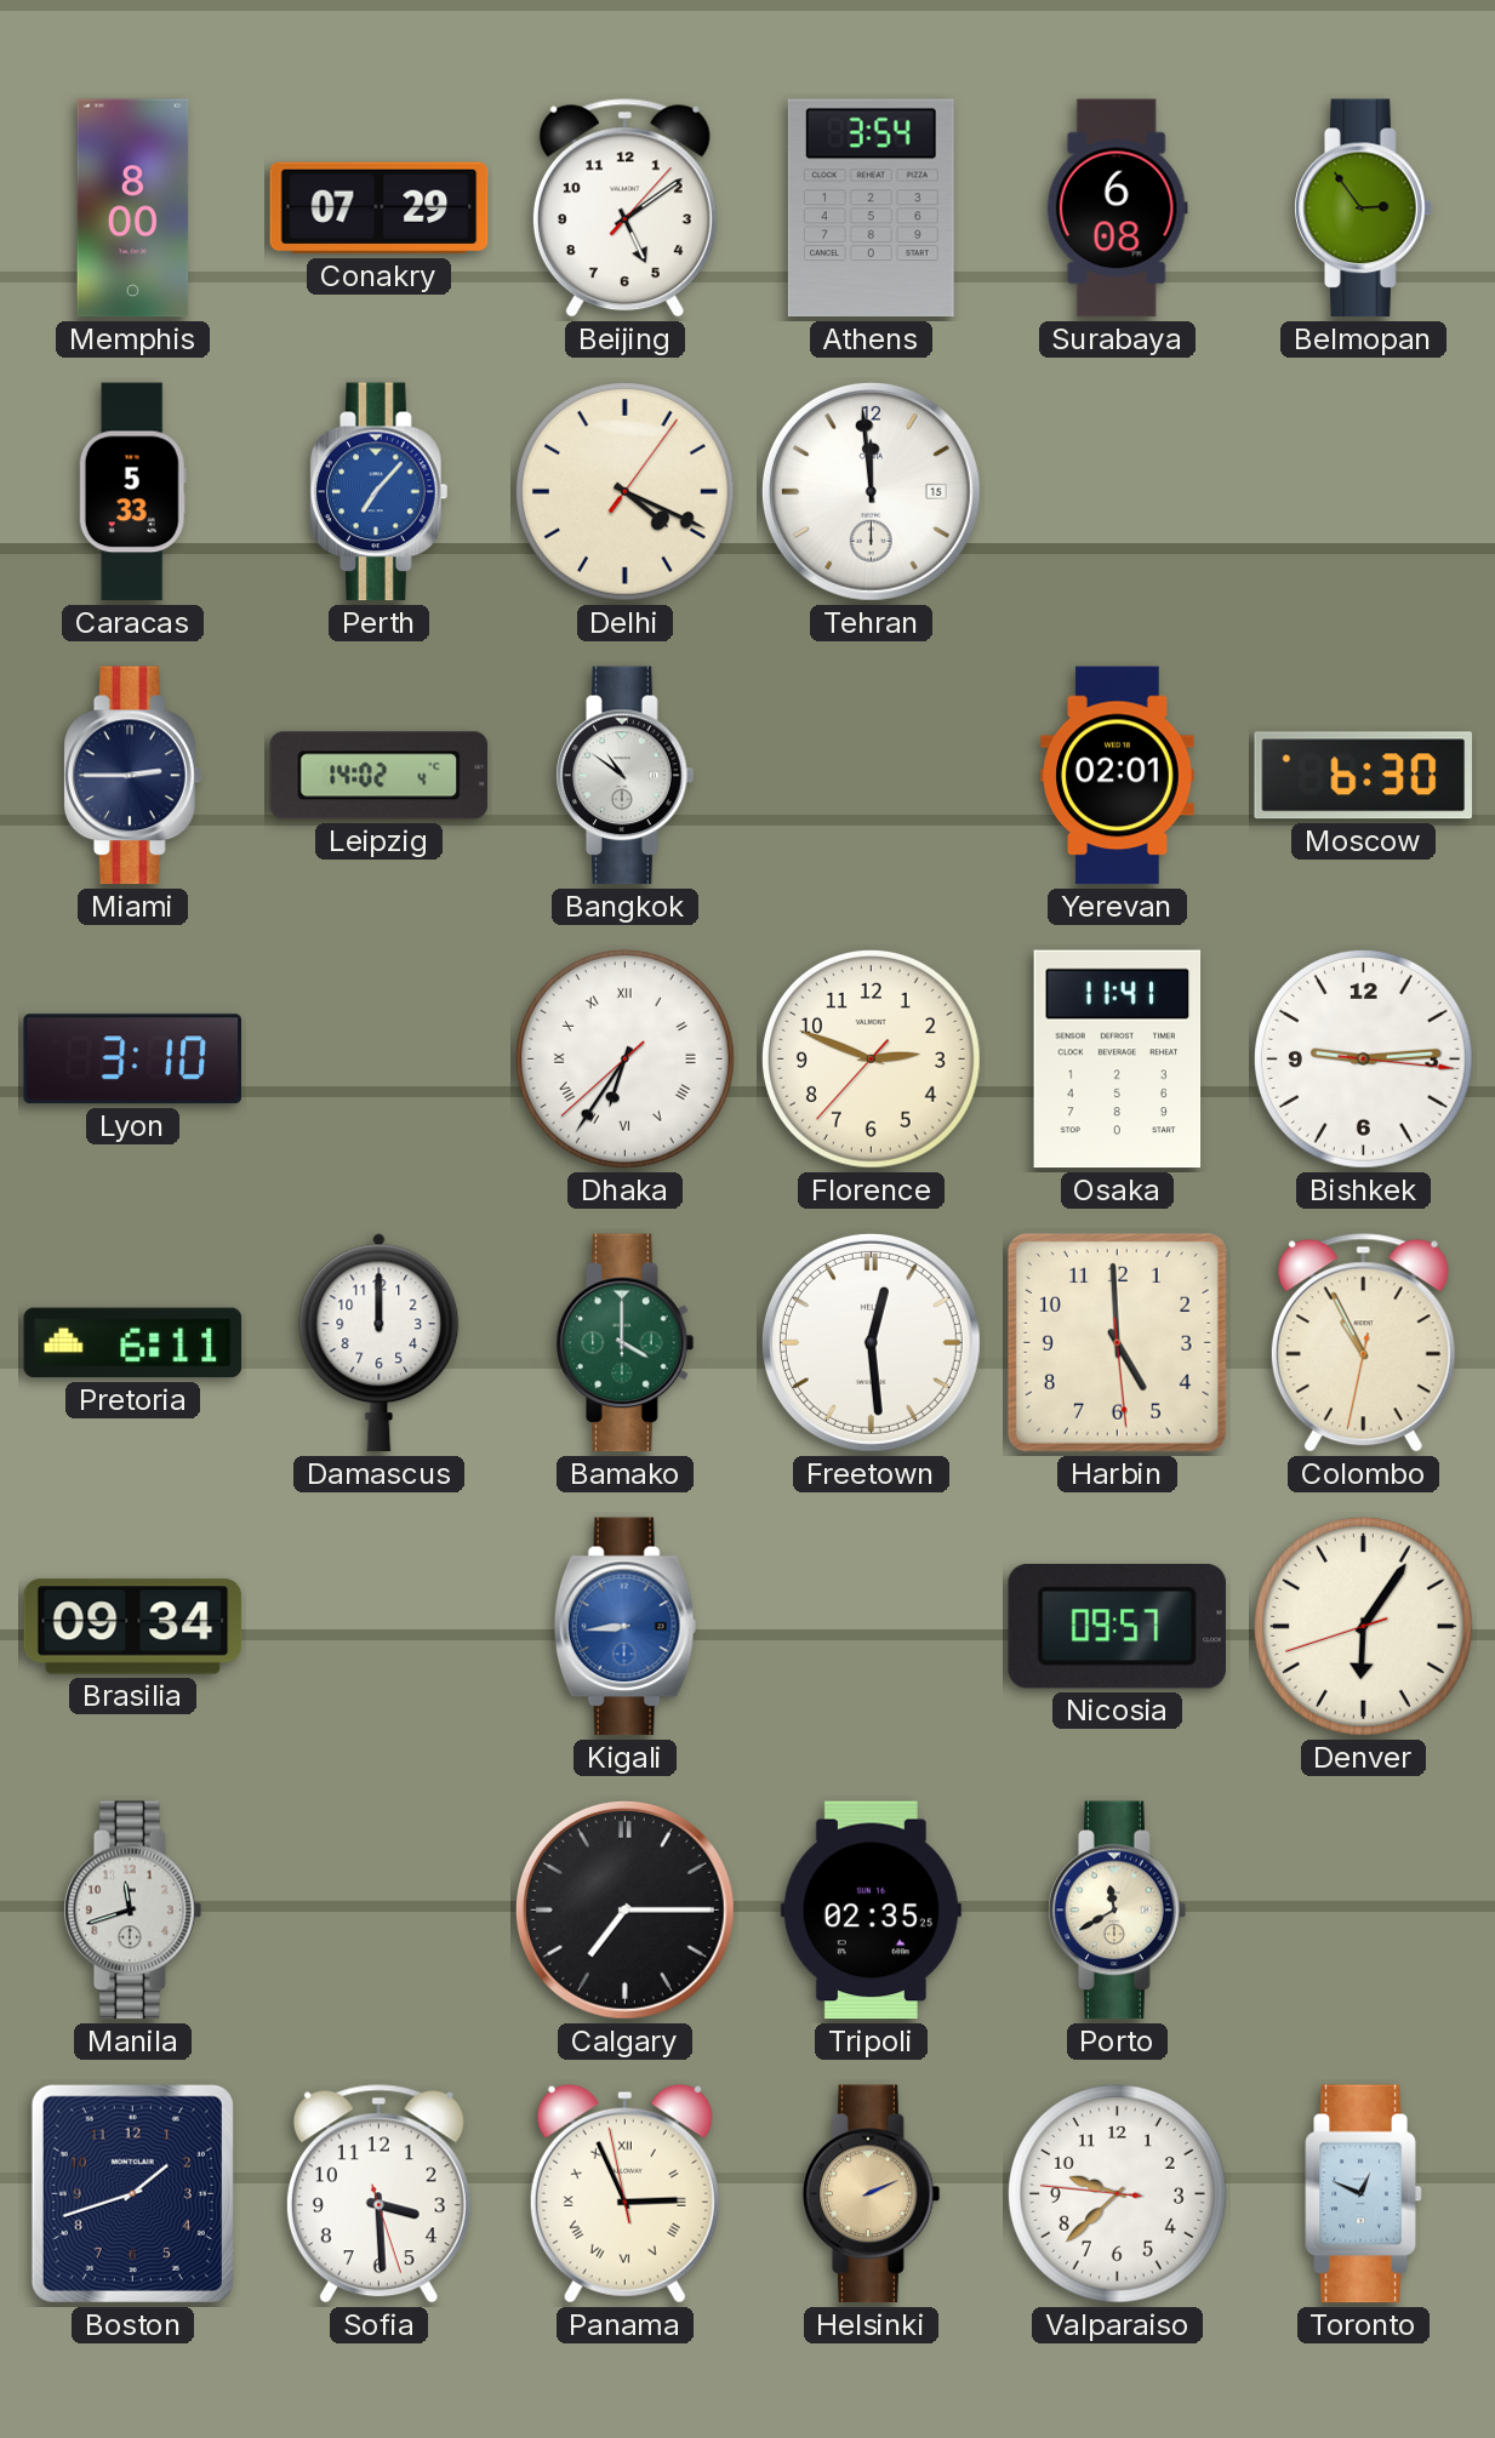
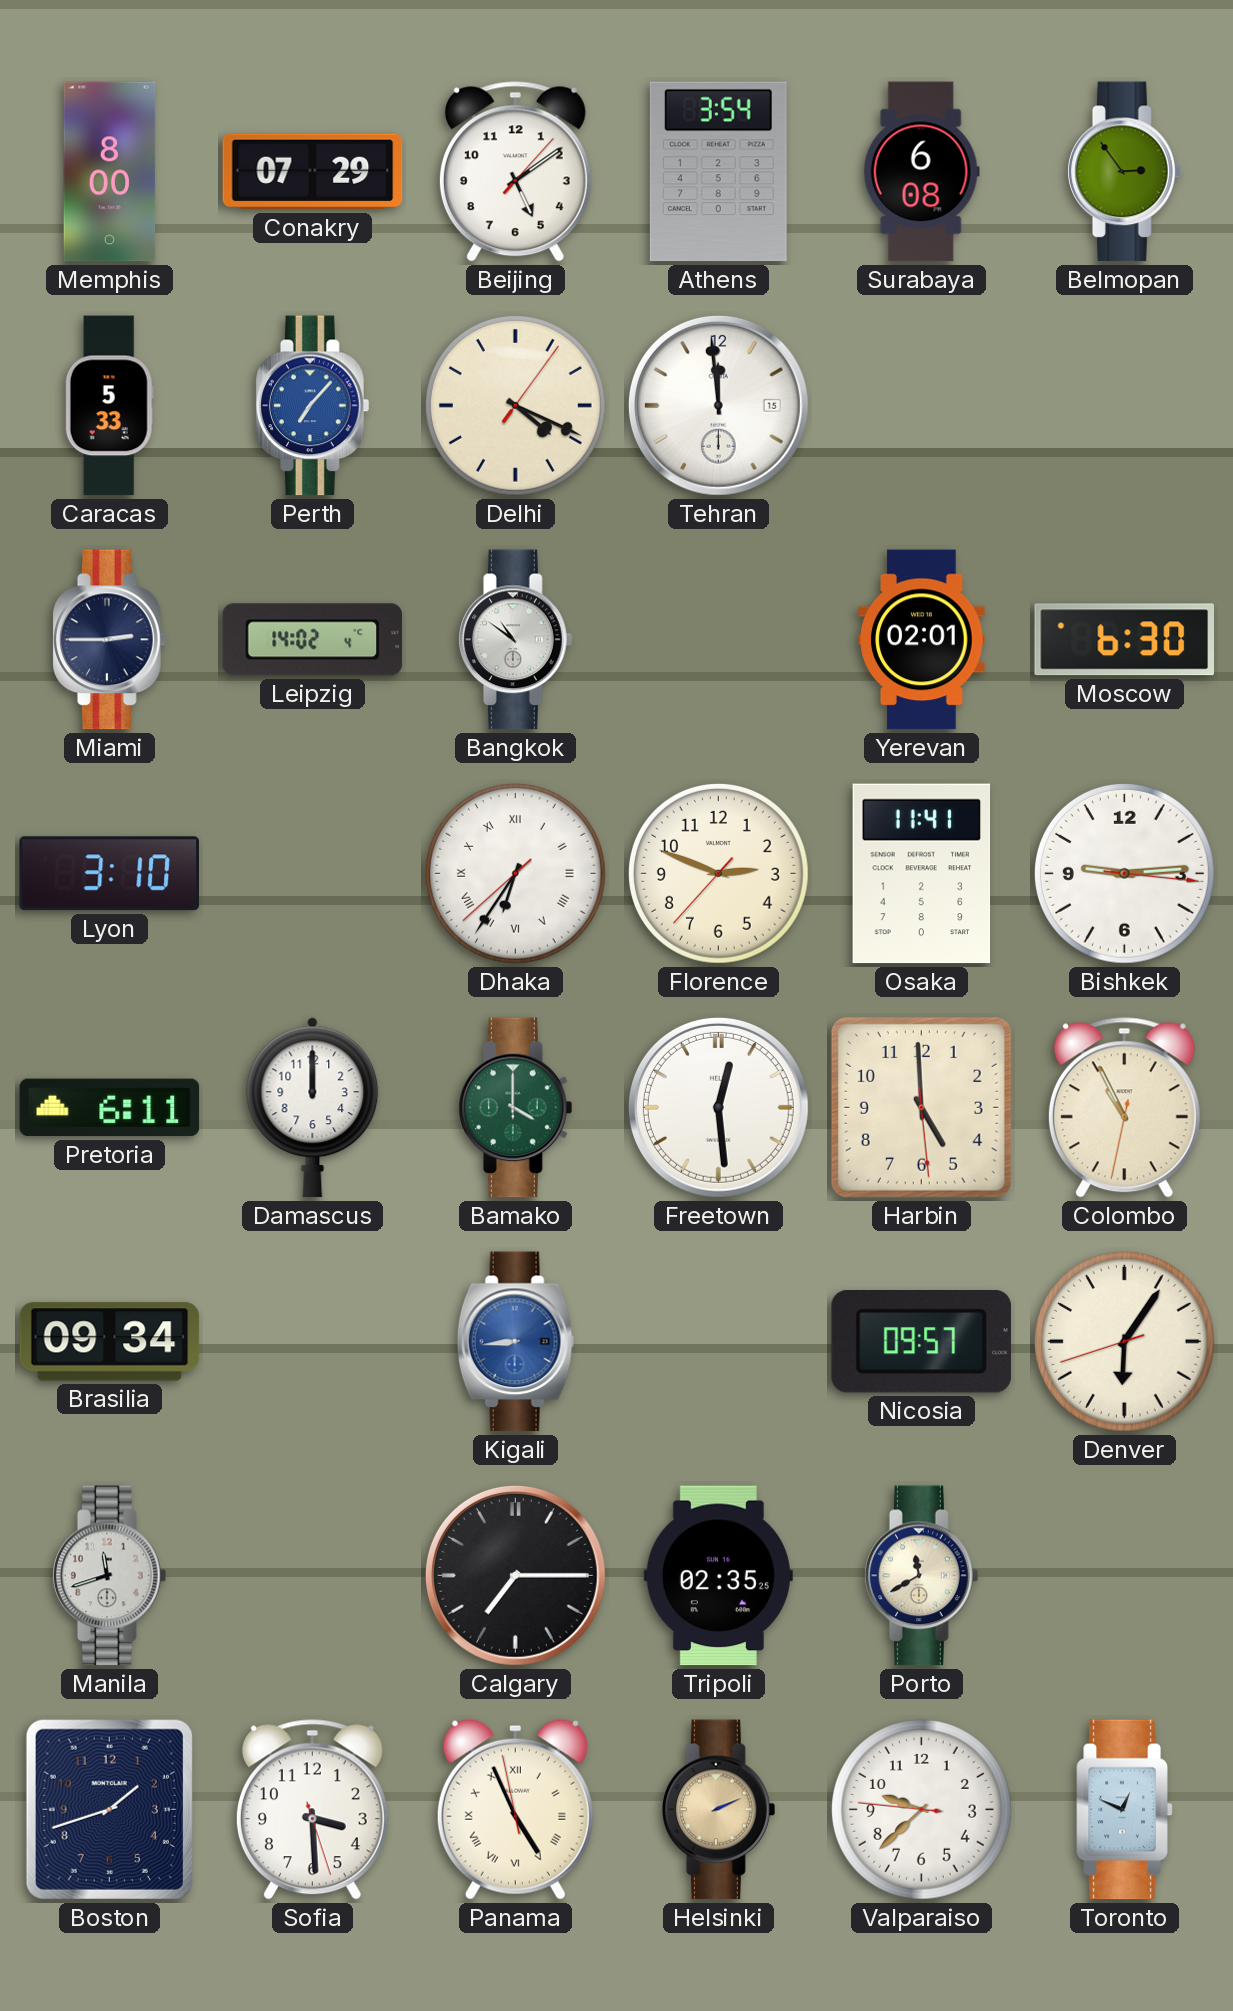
Panama: 2:55 -> 4:55
